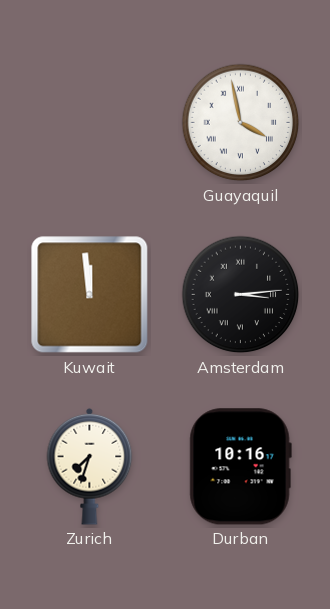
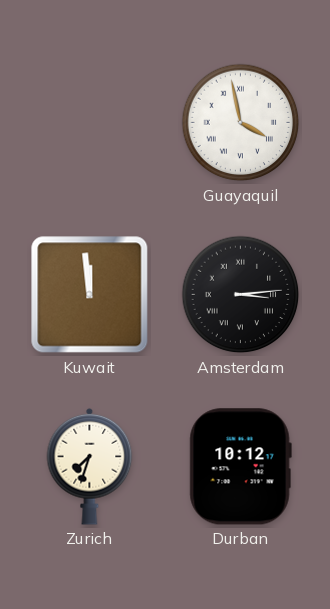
Durban: 10:16 -> 10:12
